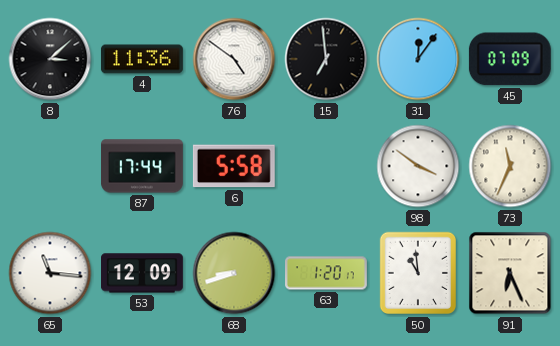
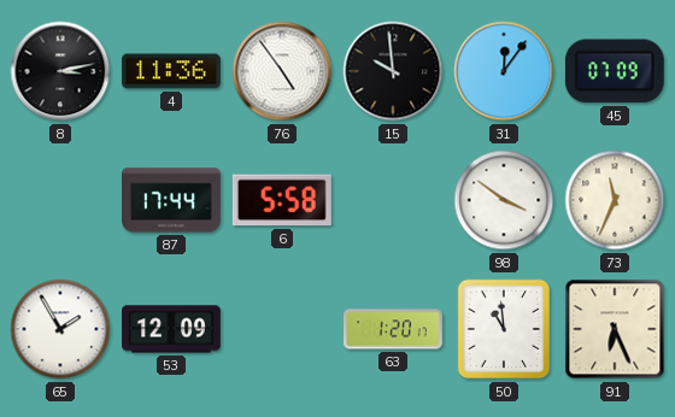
8: 3:08 -> 3:13
76: 4:51 -> 4:54
15: 6:59 -> 9:59
65: 11:16 -> 1:55
68: 8:42 -> none
